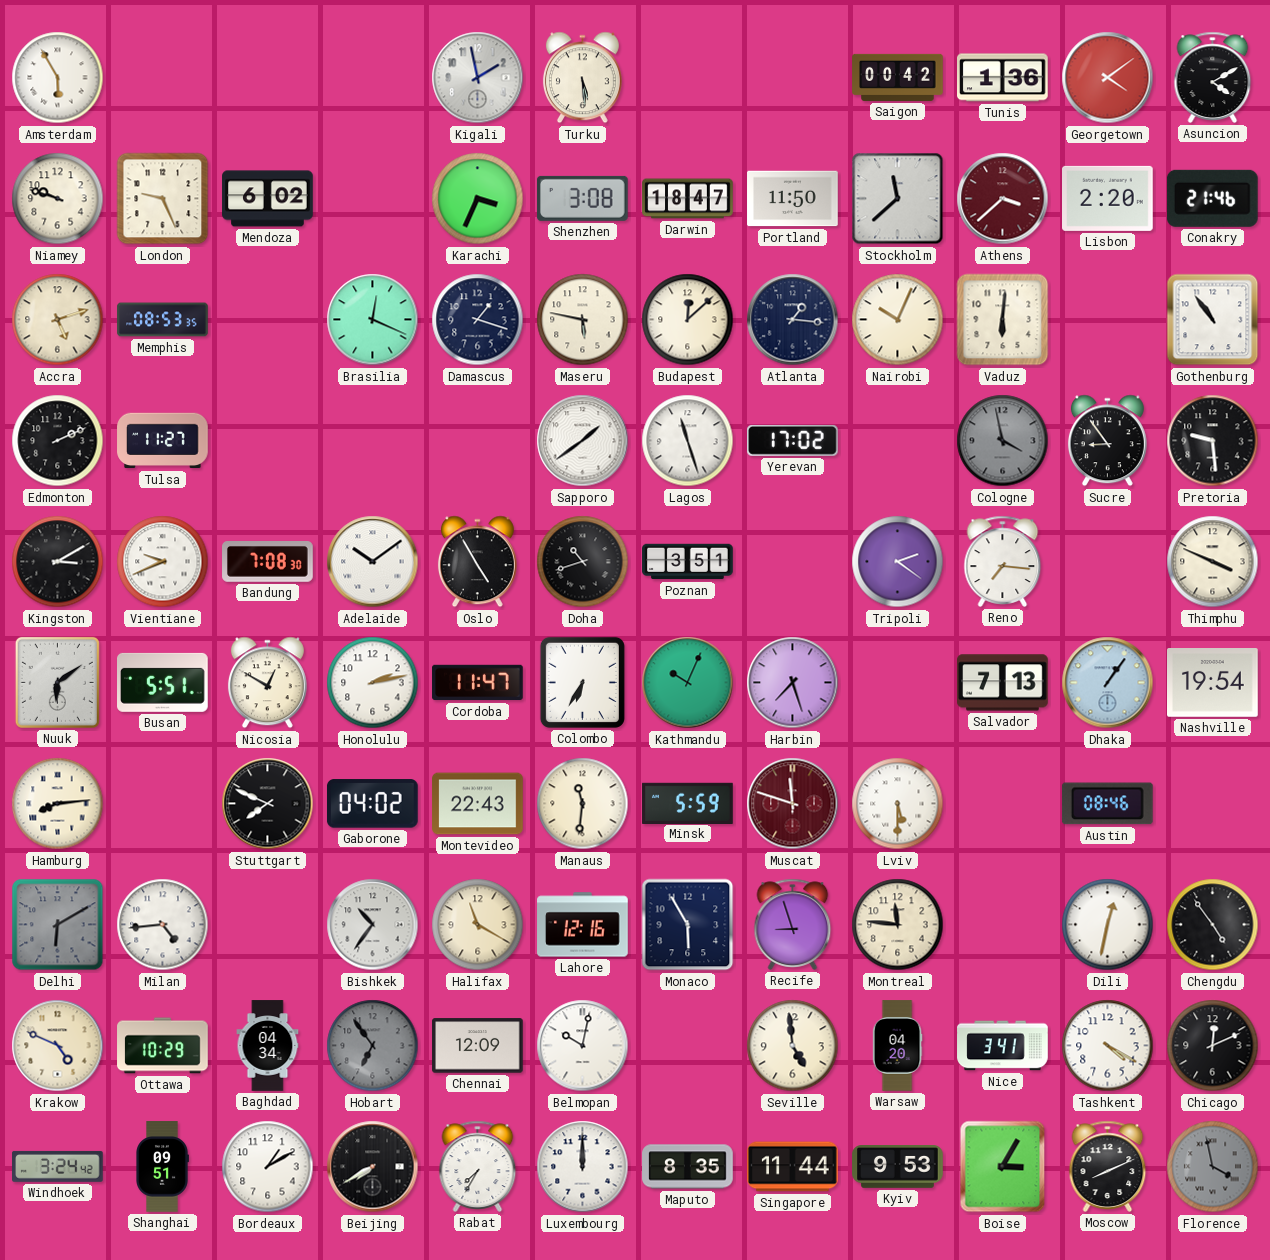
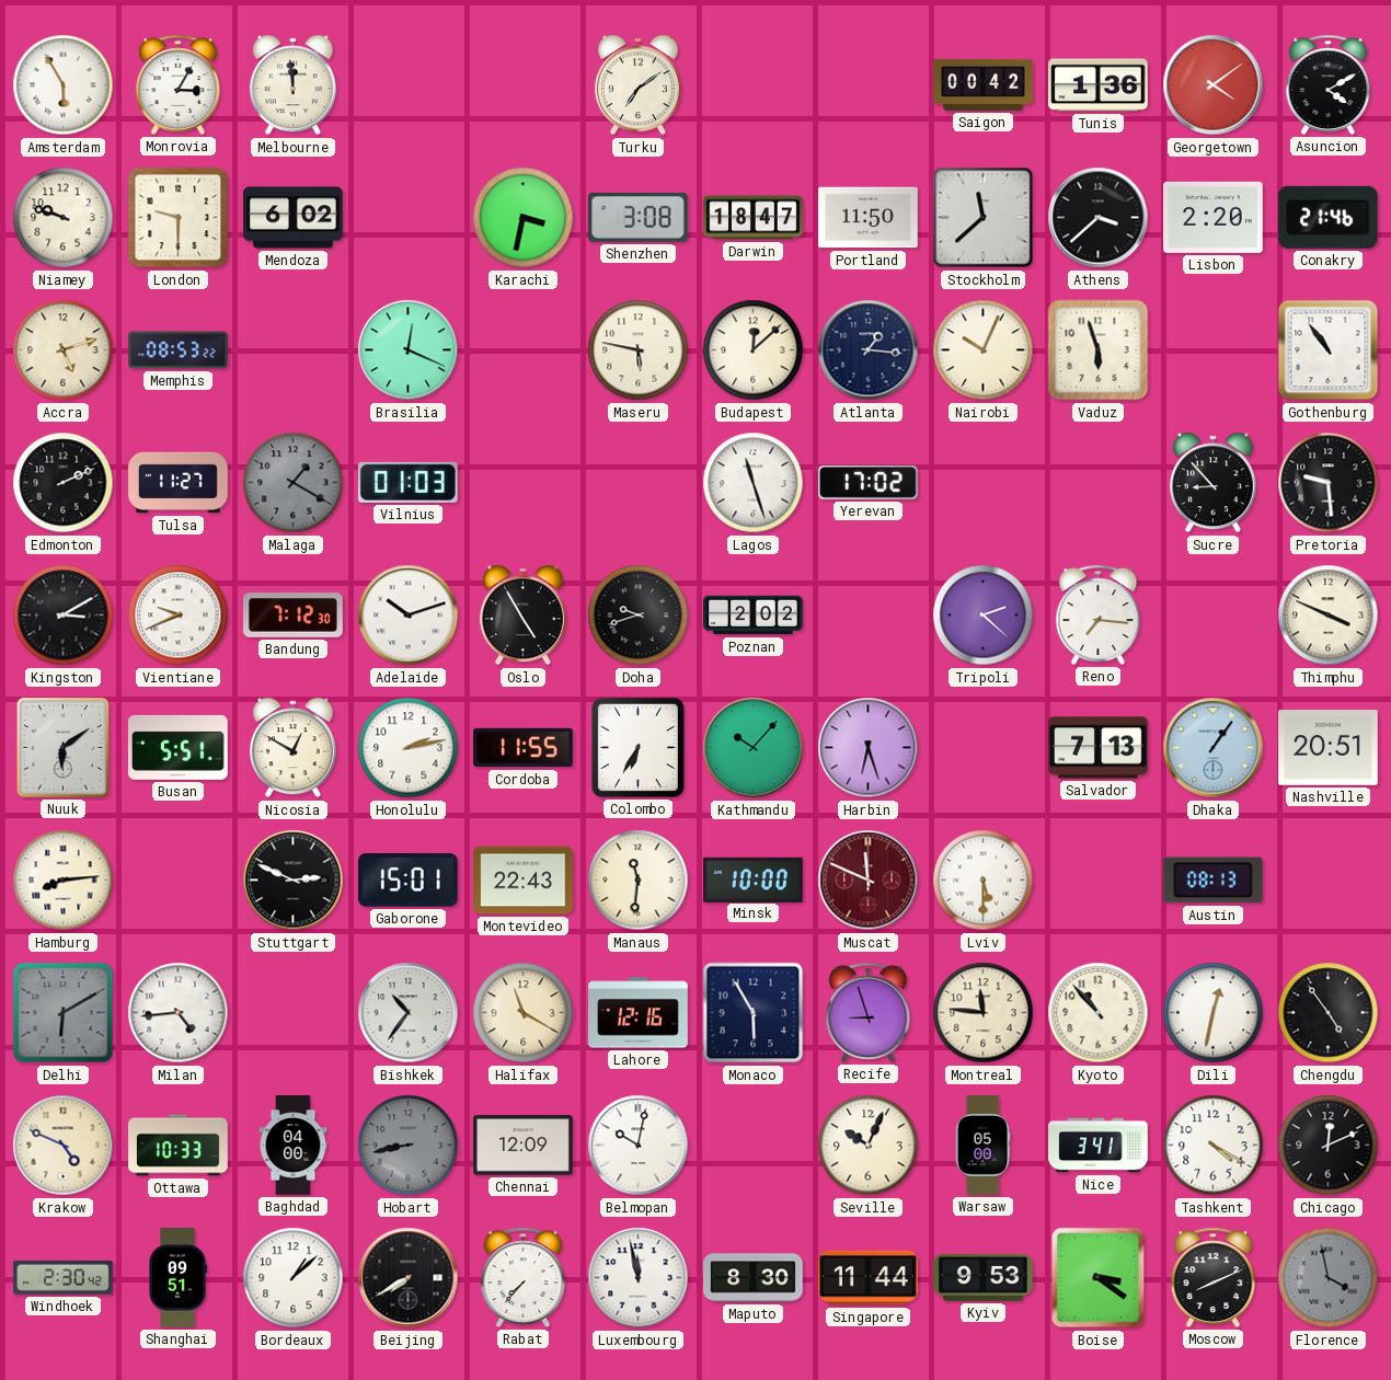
Monrovia: none -> 3:05
Melbourne: none -> 11:59
Kigali: 1:58 -> none
Turku: 5:29 -> 7:09
London: 9:26 -> 9:30
Karachi: 3:34 -> 3:32
Athens dial: burgundy -> black
Memphis: 08:53:35 -> 08:53:22
Damascus: 1:18 -> none
Vaduz: 6:01 -> 5:57
Malaga: none -> 1:20
Vilnius: none -> 01:03
Sapporo: 1:39 -> none
Cologne: 3:58 -> none
Sucre: 8:54 -> 8:53
Bandung: 7:08 -> 7:12
Adelaide: 10:09 -> 10:12
Doha: 10:42 -> 9:42
Poznan: 3:51 -> 2:02
Tripoli: 2:21 -> 2:22
Cordoba: 11:47 -> 11:55
Kathmandu: 10:04 -> 10:07
Harbin: 7:27 -> 6:27
Nashville: 19:54 -> 20:51
Stuttgart: 7:49 -> 2:49
Gaborone: 04:02 -> 15:01
Minsk: 5:59 -> 10:00
Muscat: 11:48 -> 11:49
Austin: 08:46 -> 08:13
Kyoto: none -> 10:53
Ottawa: 10:29 -> 10:33
Baghdad: 04:34 -> 04:00
Hobart: 6:54 -> 8:43
Seville: 4:59 -> 10:04
Warsaw: 04:20 -> 05:00
Windhoek: 3:24 -> 2:30
Bordeaux: 1:10 -> 1:08
Rabat: 7:35 -> 7:37
Luxembourg: 12:00 -> 11:58
Maputo: 8:35 -> 8:30
Boise: 3:05 -> 3:21
